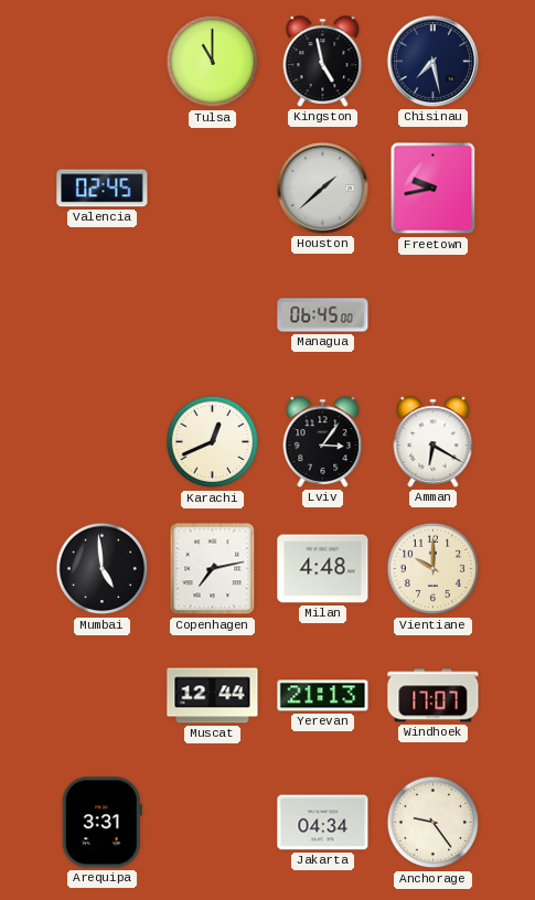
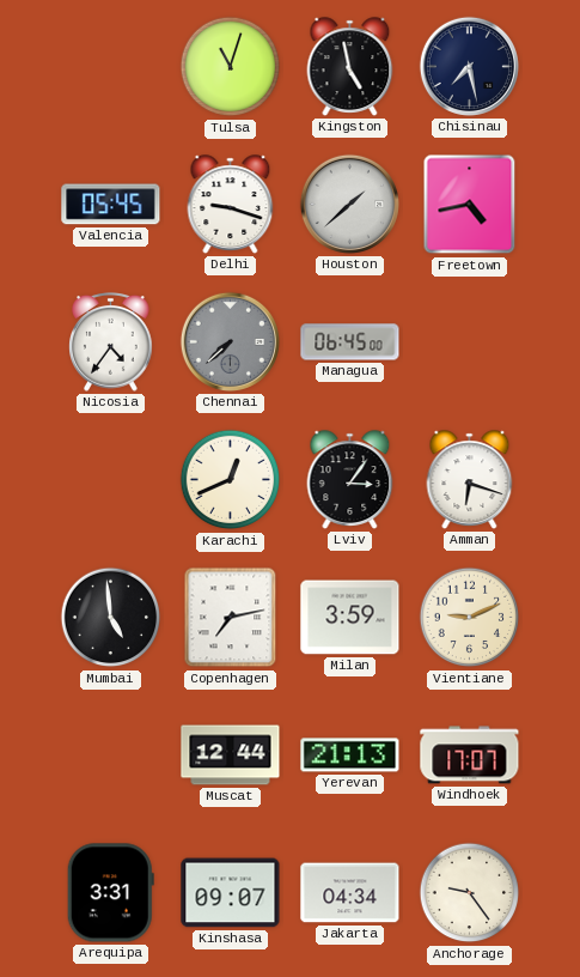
Tulsa: 11:00 -> 11:03
Valencia: 02:45 -> 05:45
Delhi: none -> 9:18
Freetown: 9:43 -> 4:43
Nicosia: none -> 4:36
Chennai: none -> 7:38
Amman: 6:20 -> 6:18
Milan: 4:48 -> 3:59
Vientiane: 10:00 -> 9:11
Kinshasa: none -> 09:07
